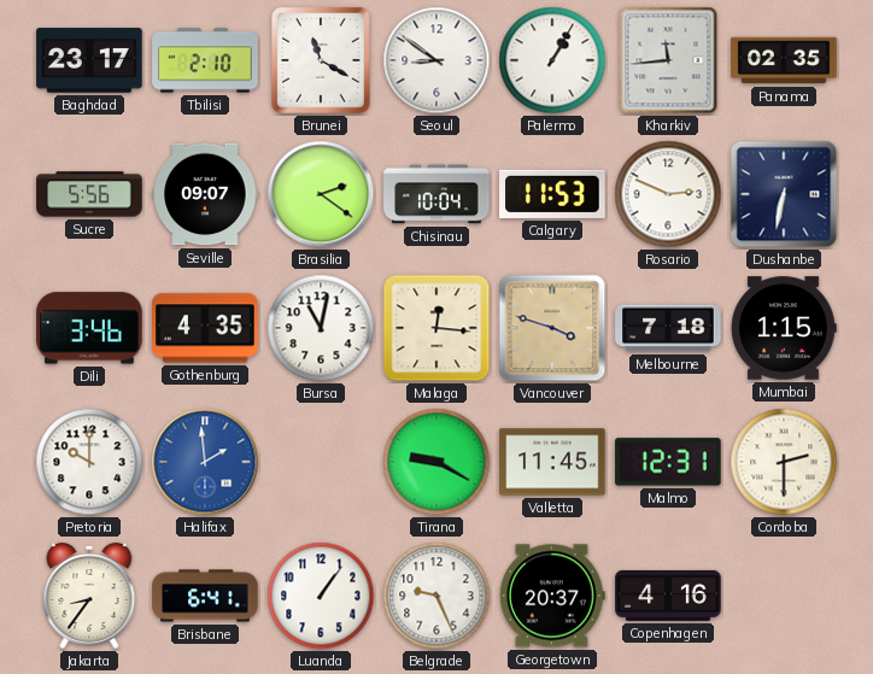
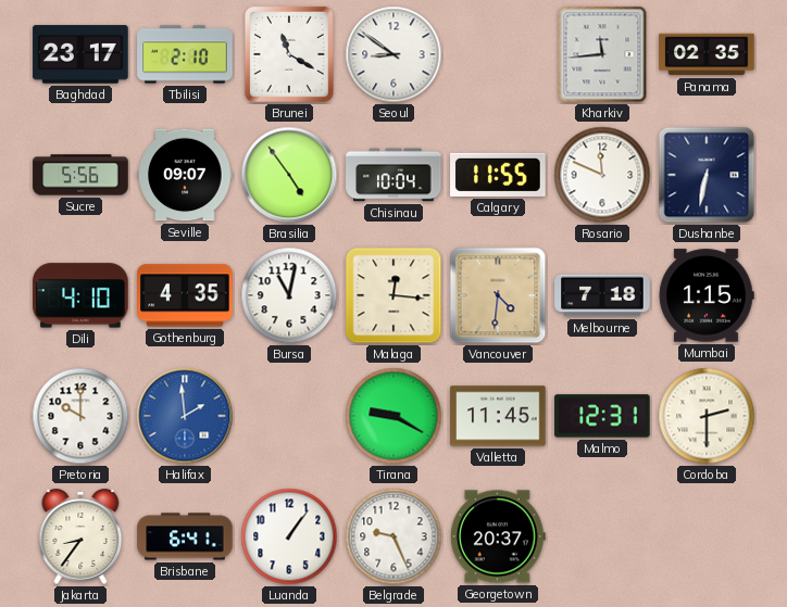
Palermo: 1:05 -> none
Brasilia: 2:21 -> 4:54
Calgary: 11:53 -> 11:55
Rosario: 2:49 -> 11:49
Dili: 3:46 -> 4:10
Vancouver: 3:48 -> 4:31
Copenhagen: 4:16 -> none
